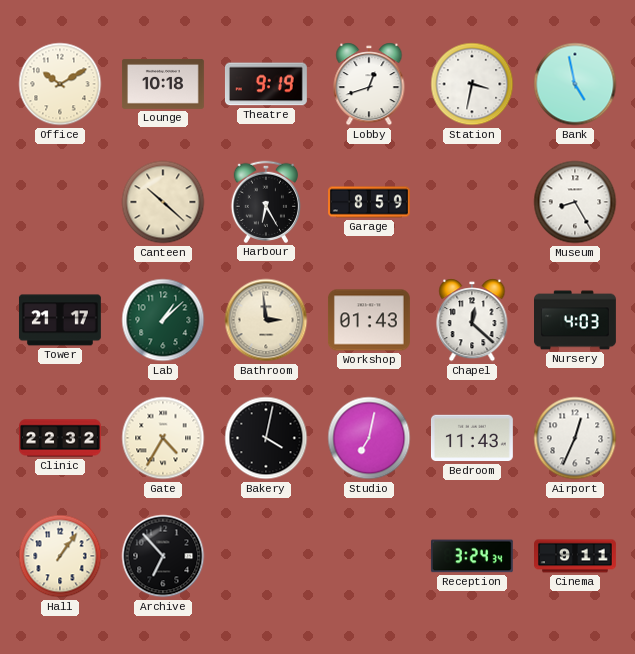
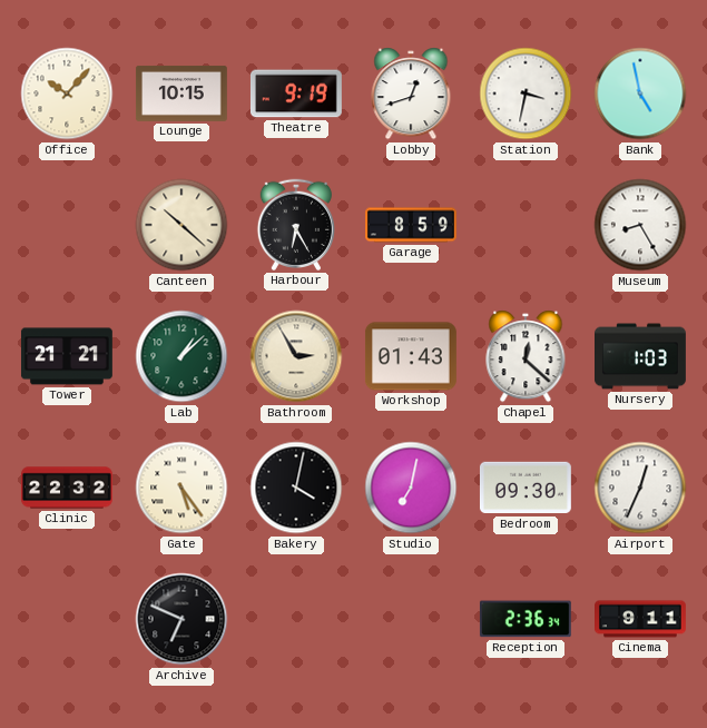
Office: 10:10 -> 10:07
Lounge: 10:18 -> 10:15
Tower: 21:17 -> 21:21
Bathroom: 2:59 -> 2:55
Nursery: 4:03 -> 1:03
Gate: 4:35 -> 5:24
Bedroom: 11:43 -> 09:30
Hall: 1:06 -> none
Archive: 6:53 -> 6:49
Reception: 3:24 -> 2:36
